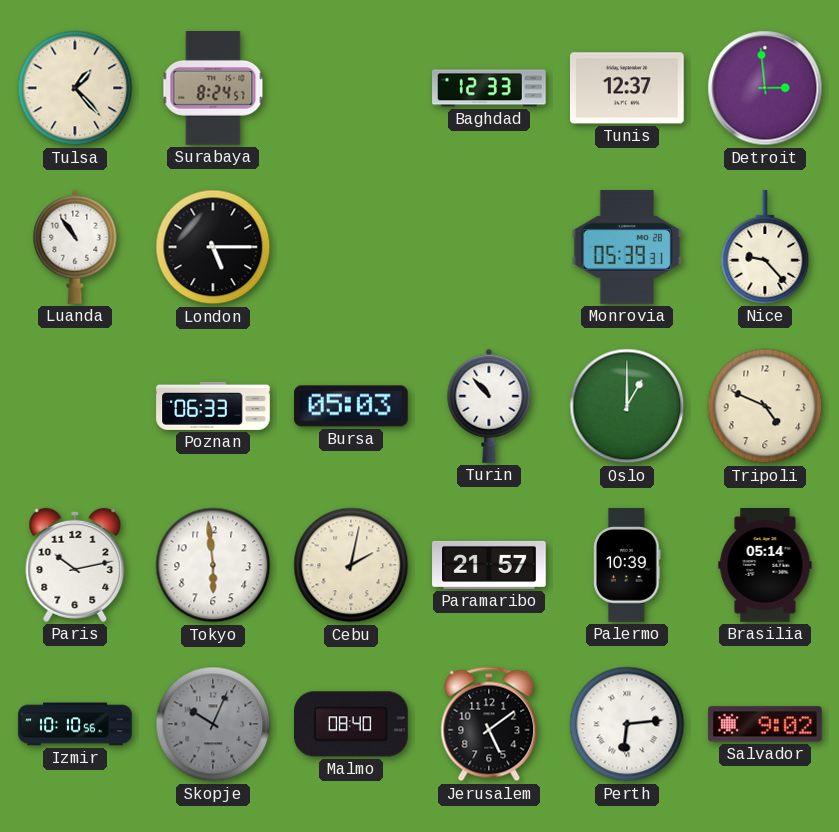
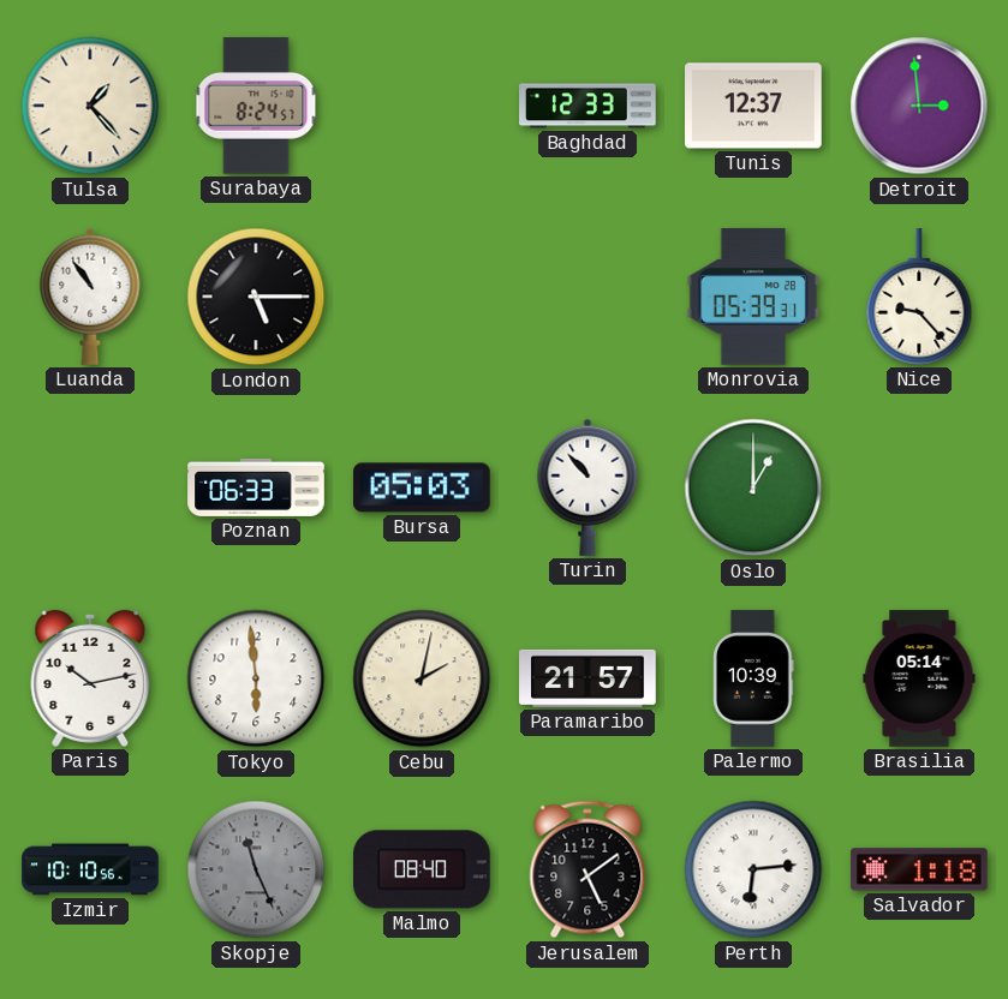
Tripoli: 4:49 -> none
Skopje: 10:04 -> 11:26
Salvador: 9:02 -> 1:18
